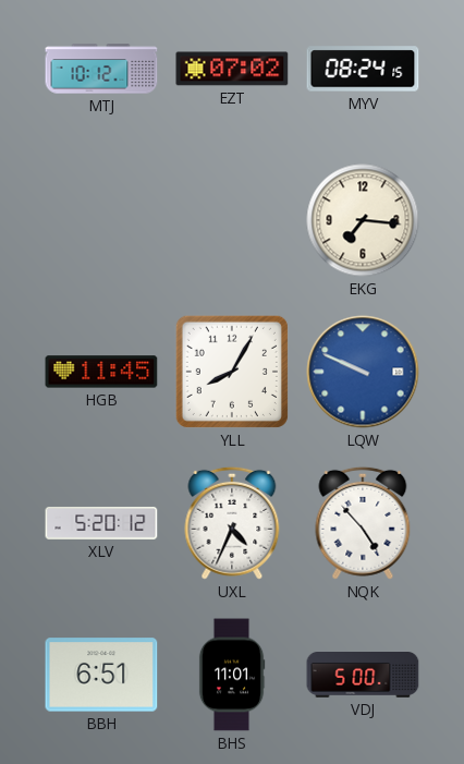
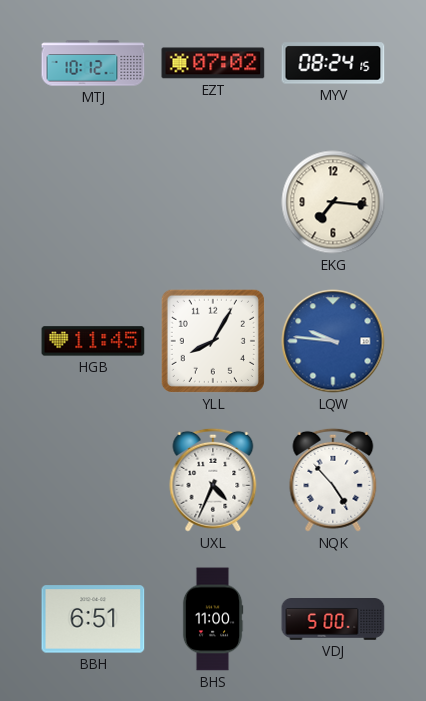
LQW: 9:49 -> 9:46
XLV: 5:20 -> none
BHS: 11:01 -> 11:00
